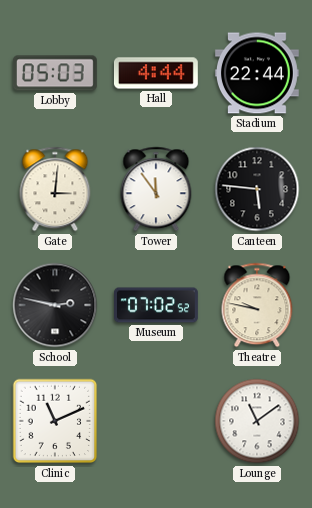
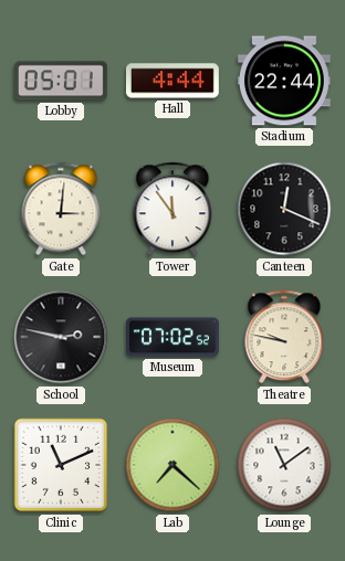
Lobby: 05:03 -> 05:01
Canteen: 5:46 -> 12:19
Lab: none -> 7:22
